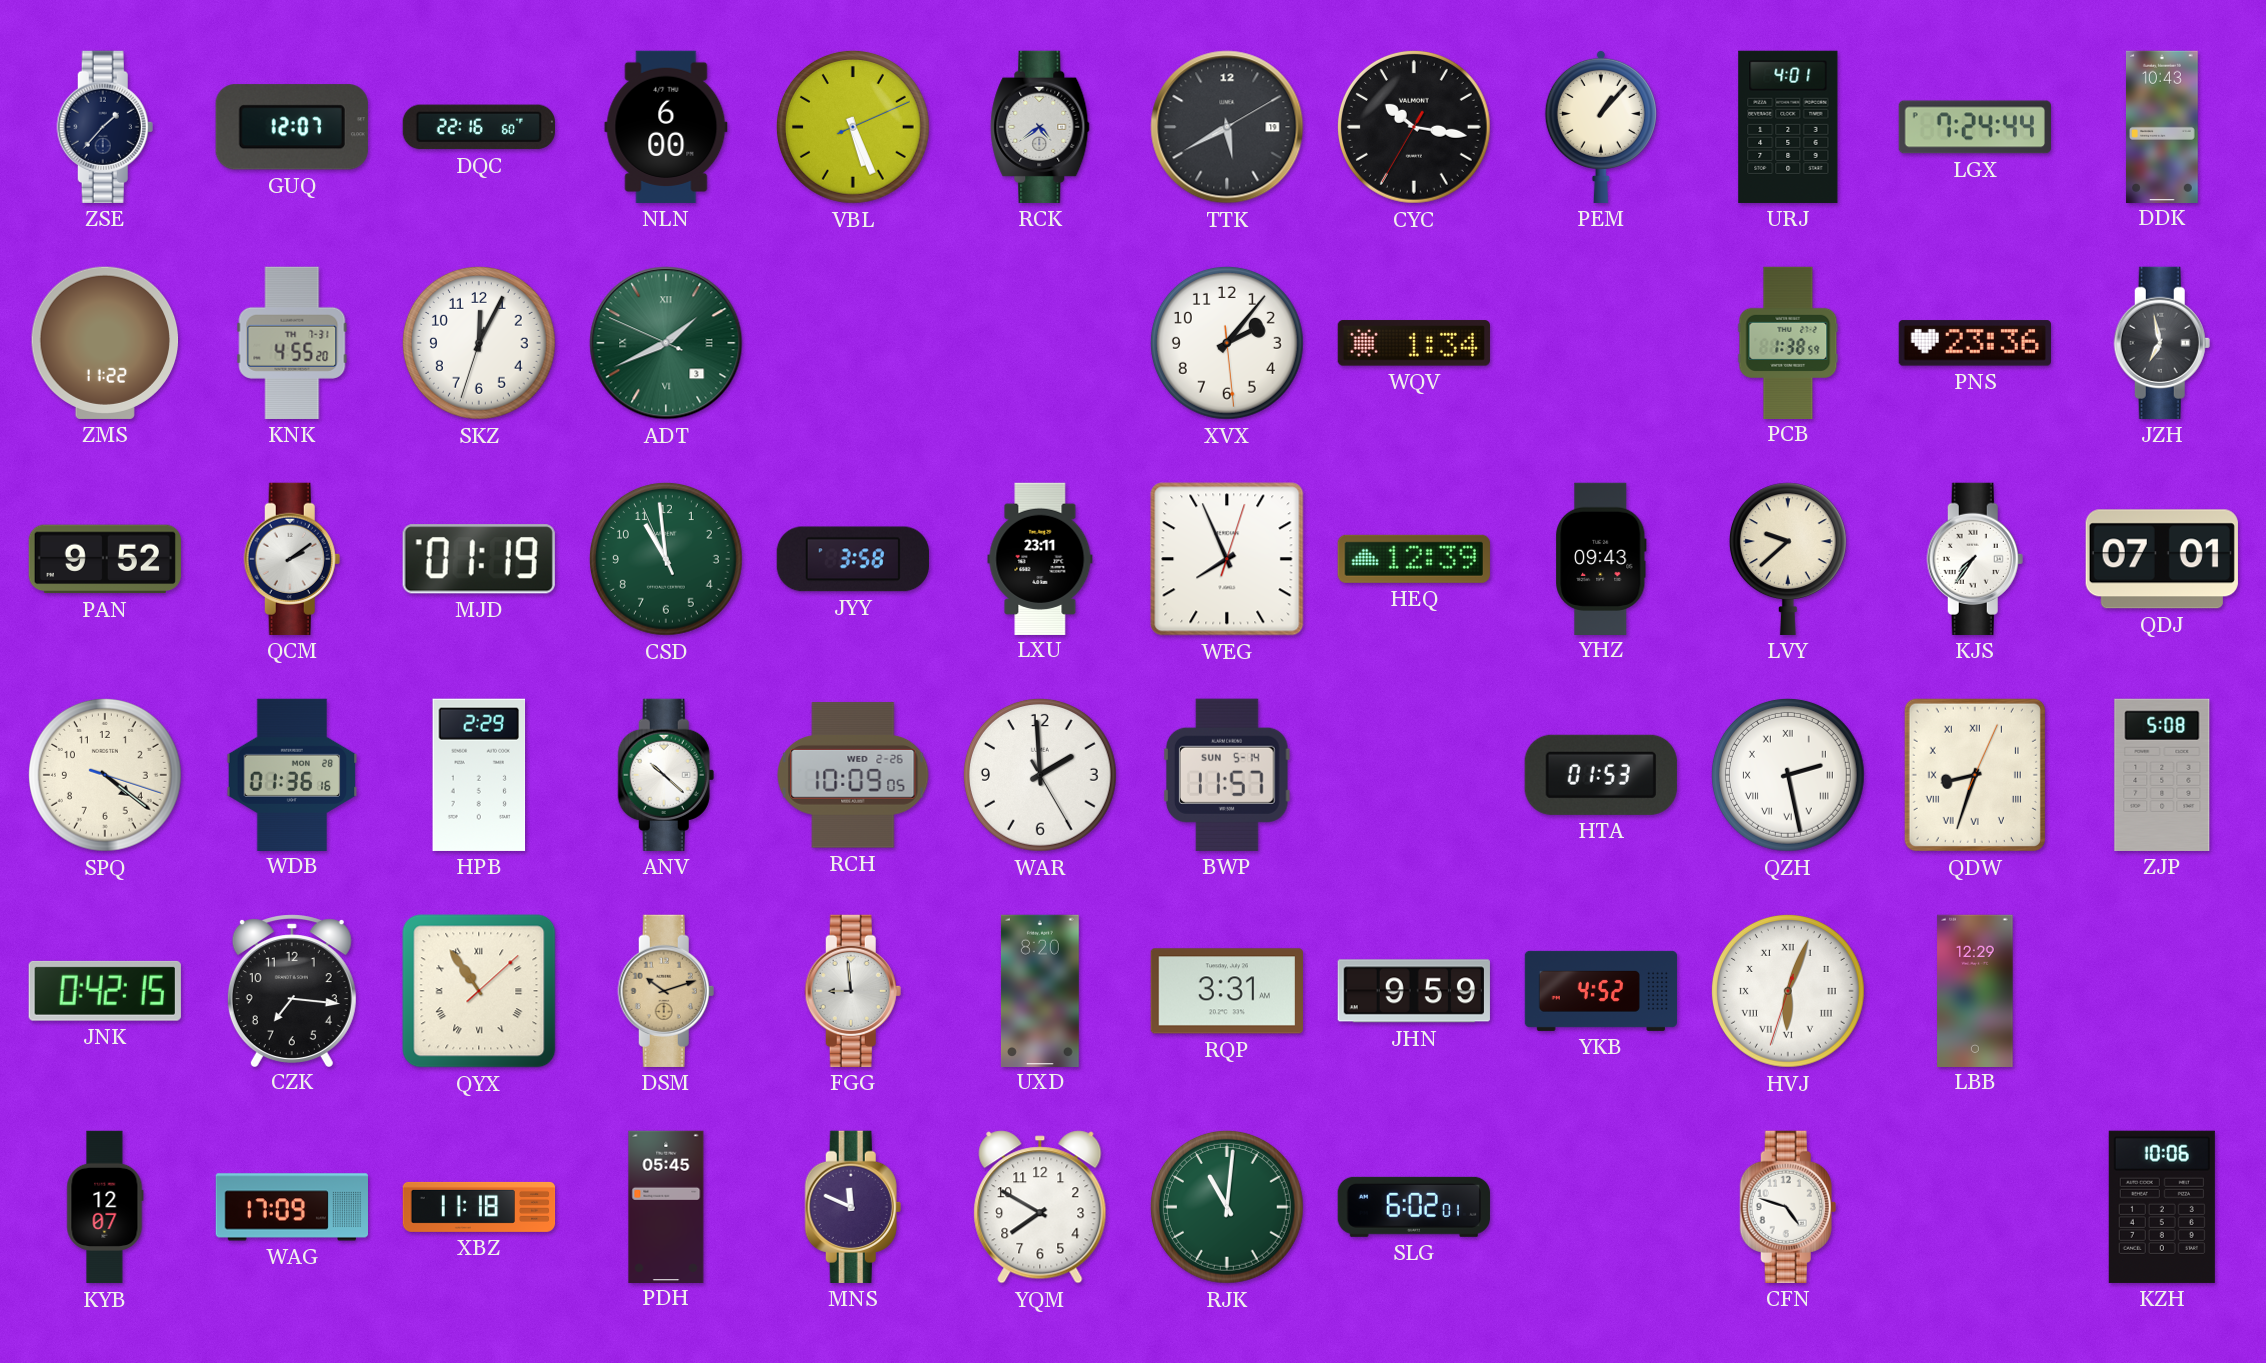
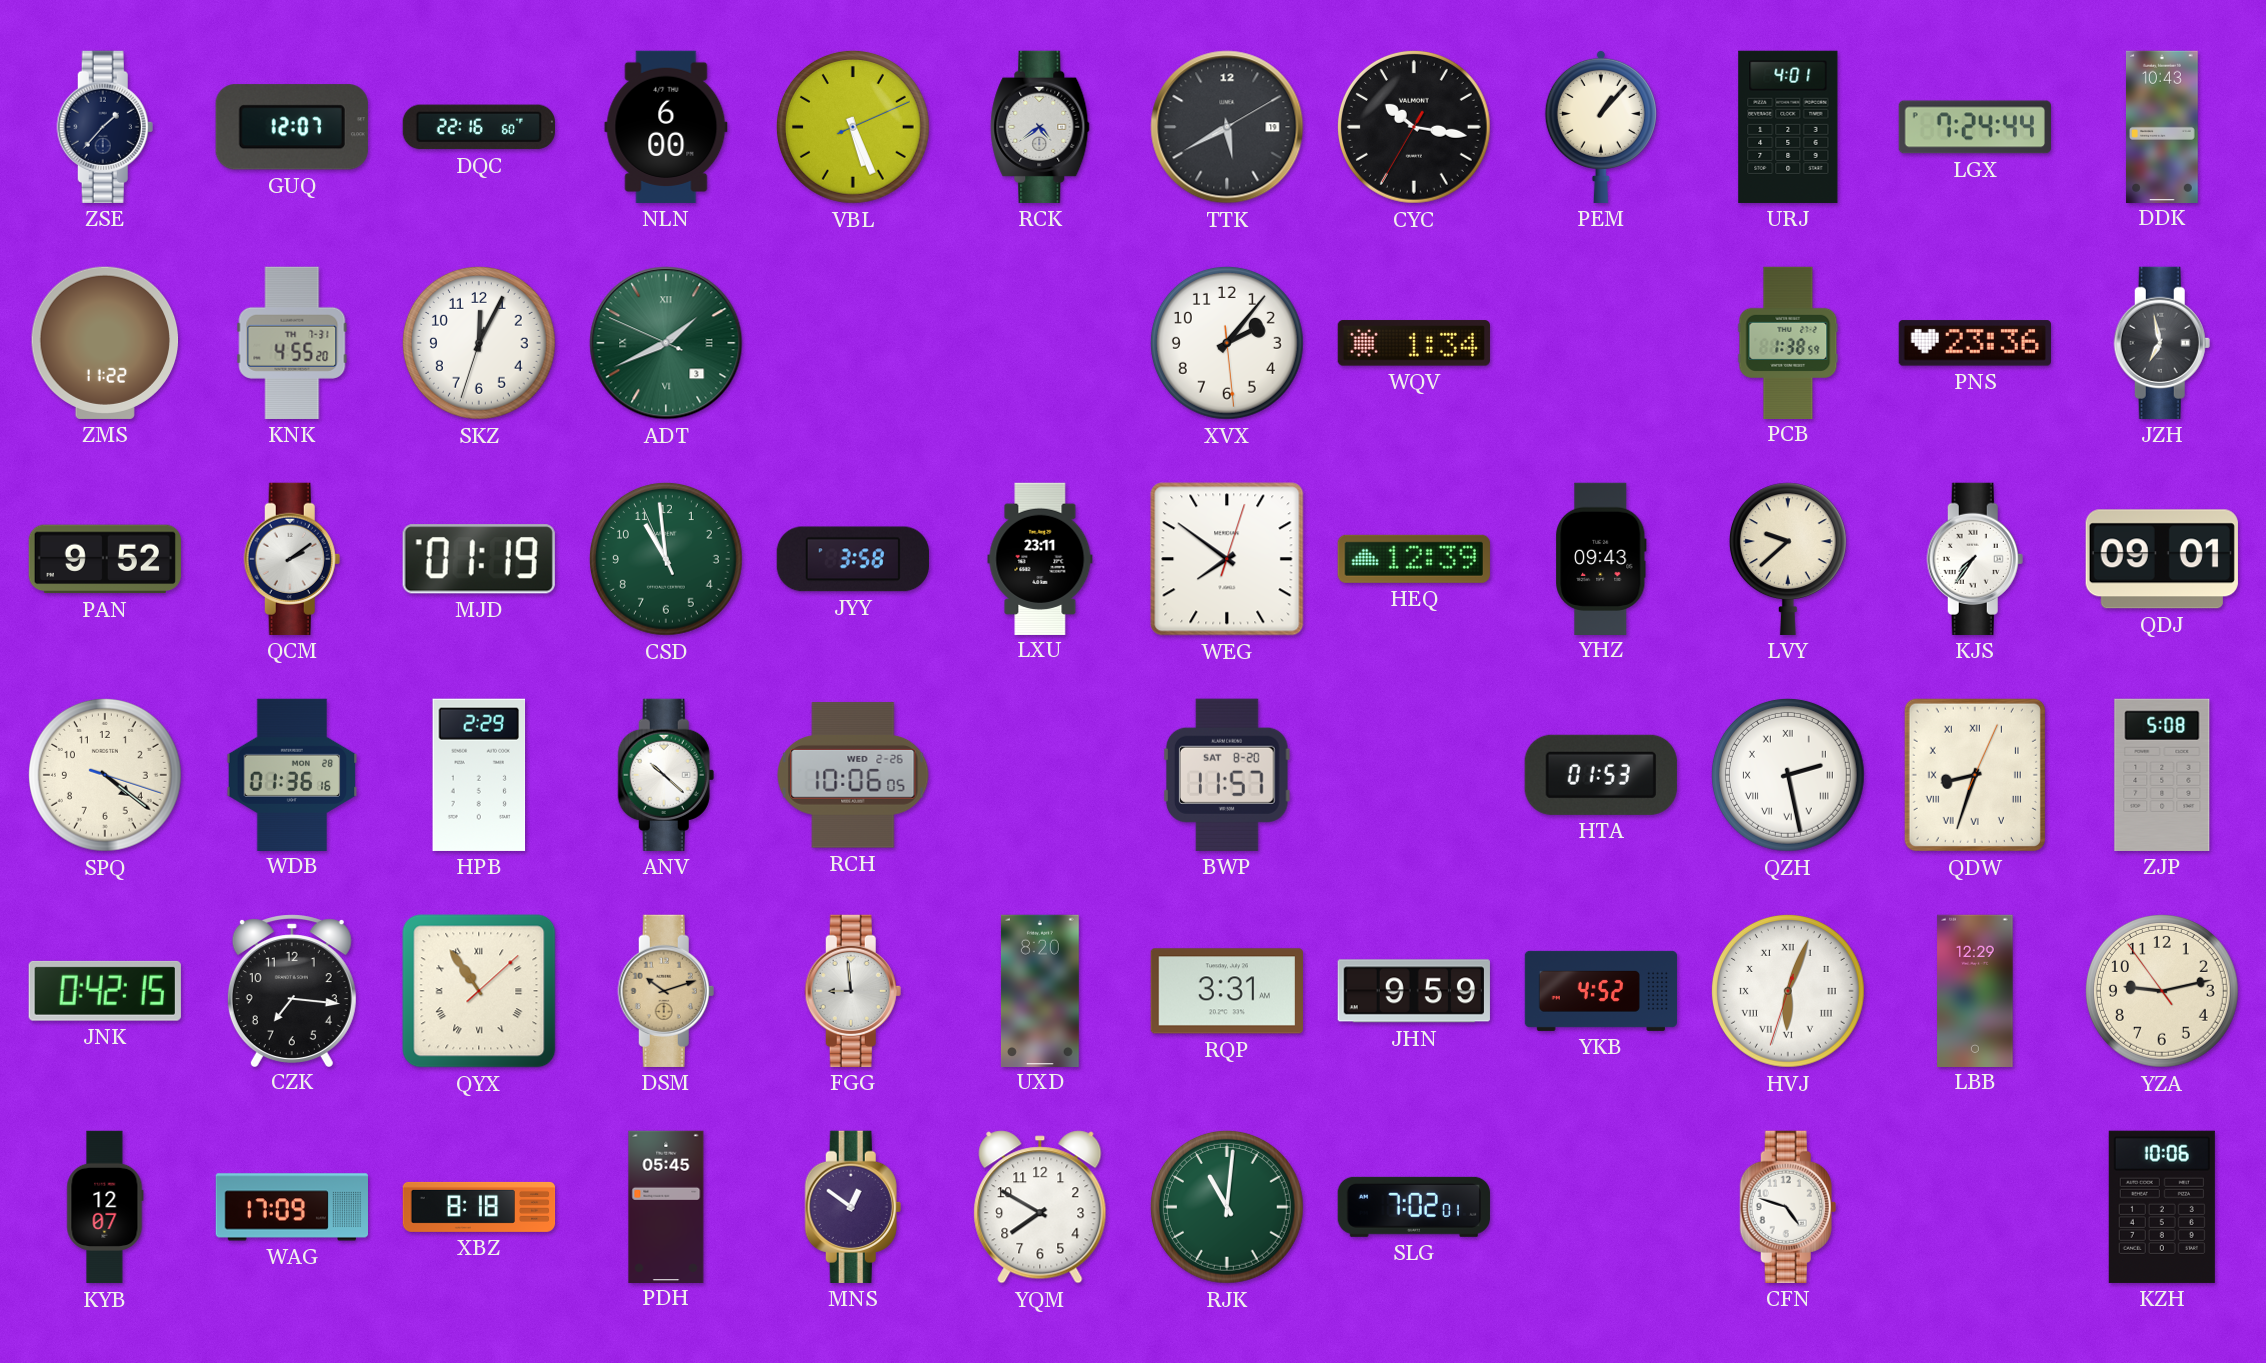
WEG: 7:56 -> 7:51
QDJ: 07:01 -> 09:01
RCH: 10:09 -> 10:06
WAR: 1:59 -> none
BWP date: SUN 5-14 -> SAT 8-20
YZA: none -> 9:12
XBZ: 11:18 -> 8:18
MNS: 11:49 -> 12:51
SLG: 6:02 -> 7:02
